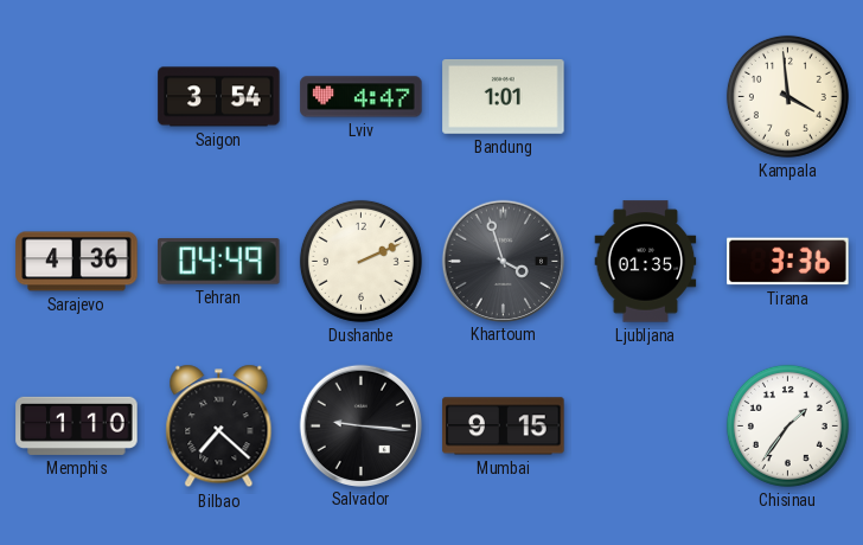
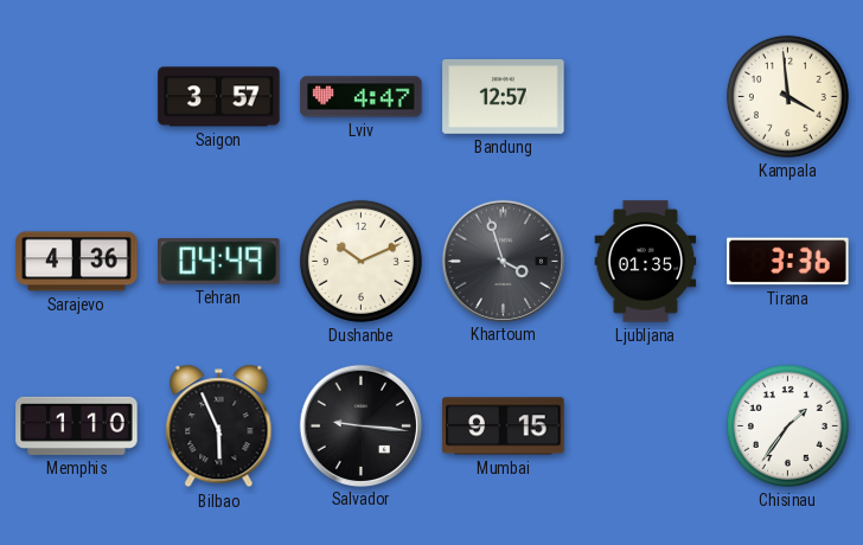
Saigon: 3:54 -> 3:57
Bandung: 1:01 -> 12:57
Dushanbe: 2:11 -> 10:11
Bilbao: 7:22 -> 5:56
